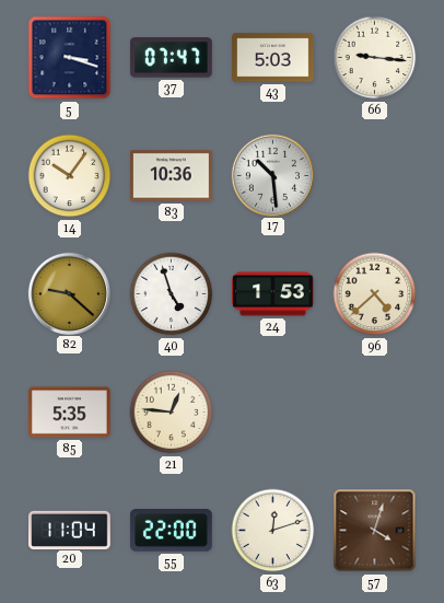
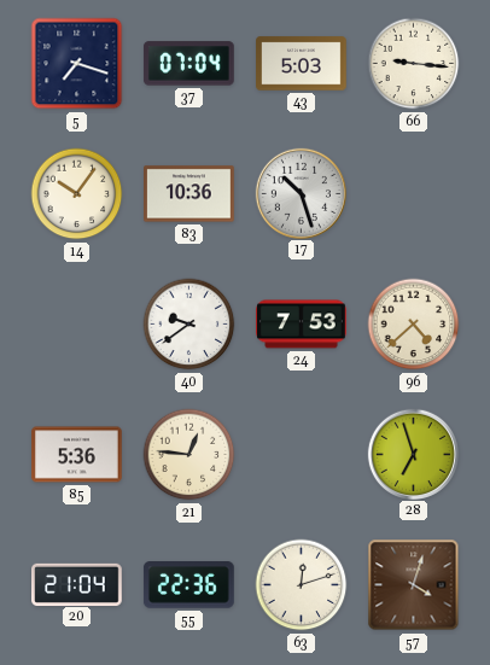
5: 3:18 -> 7:18
37: 07:47 -> 07:04
17: 10:29 -> 10:27
82: 9:22 -> none
40: 4:57 -> 9:39
24: 1:53 -> 7:53
85: 5:35 -> 5:36
28: none -> 6:57
20: 11:04 -> 21:04
55: 22:00 -> 22:36
